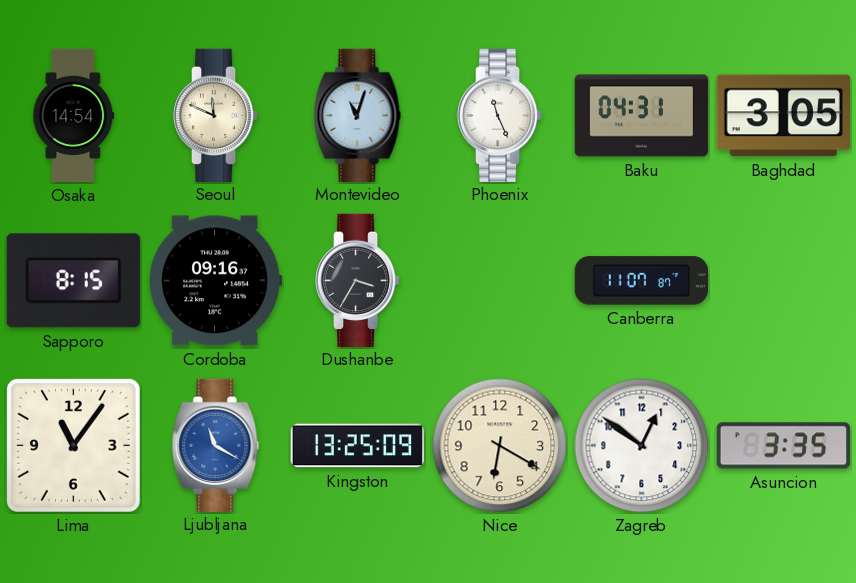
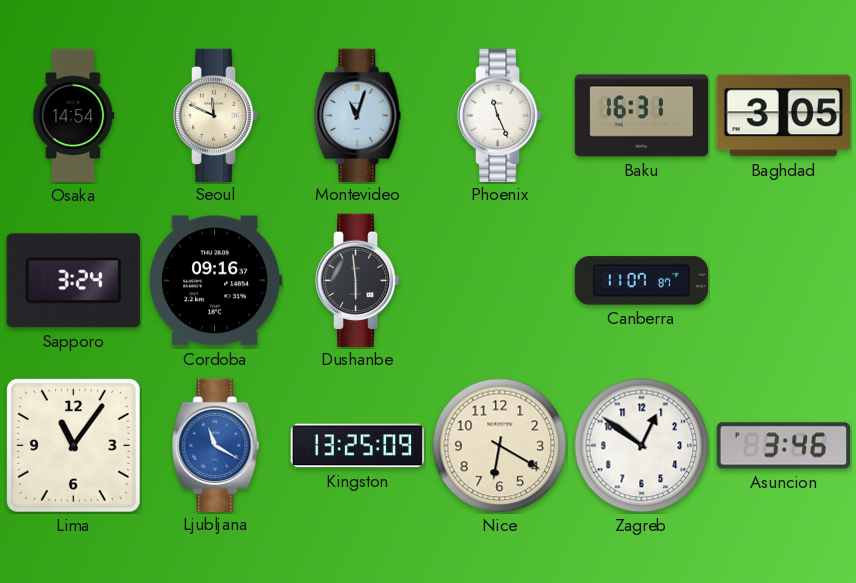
Baku: 04:31 -> 16:31
Sapporo: 8:15 -> 3:24
Dushanbe: 3:35 -> 5:59
Asuncion: 3:35 -> 3:46
